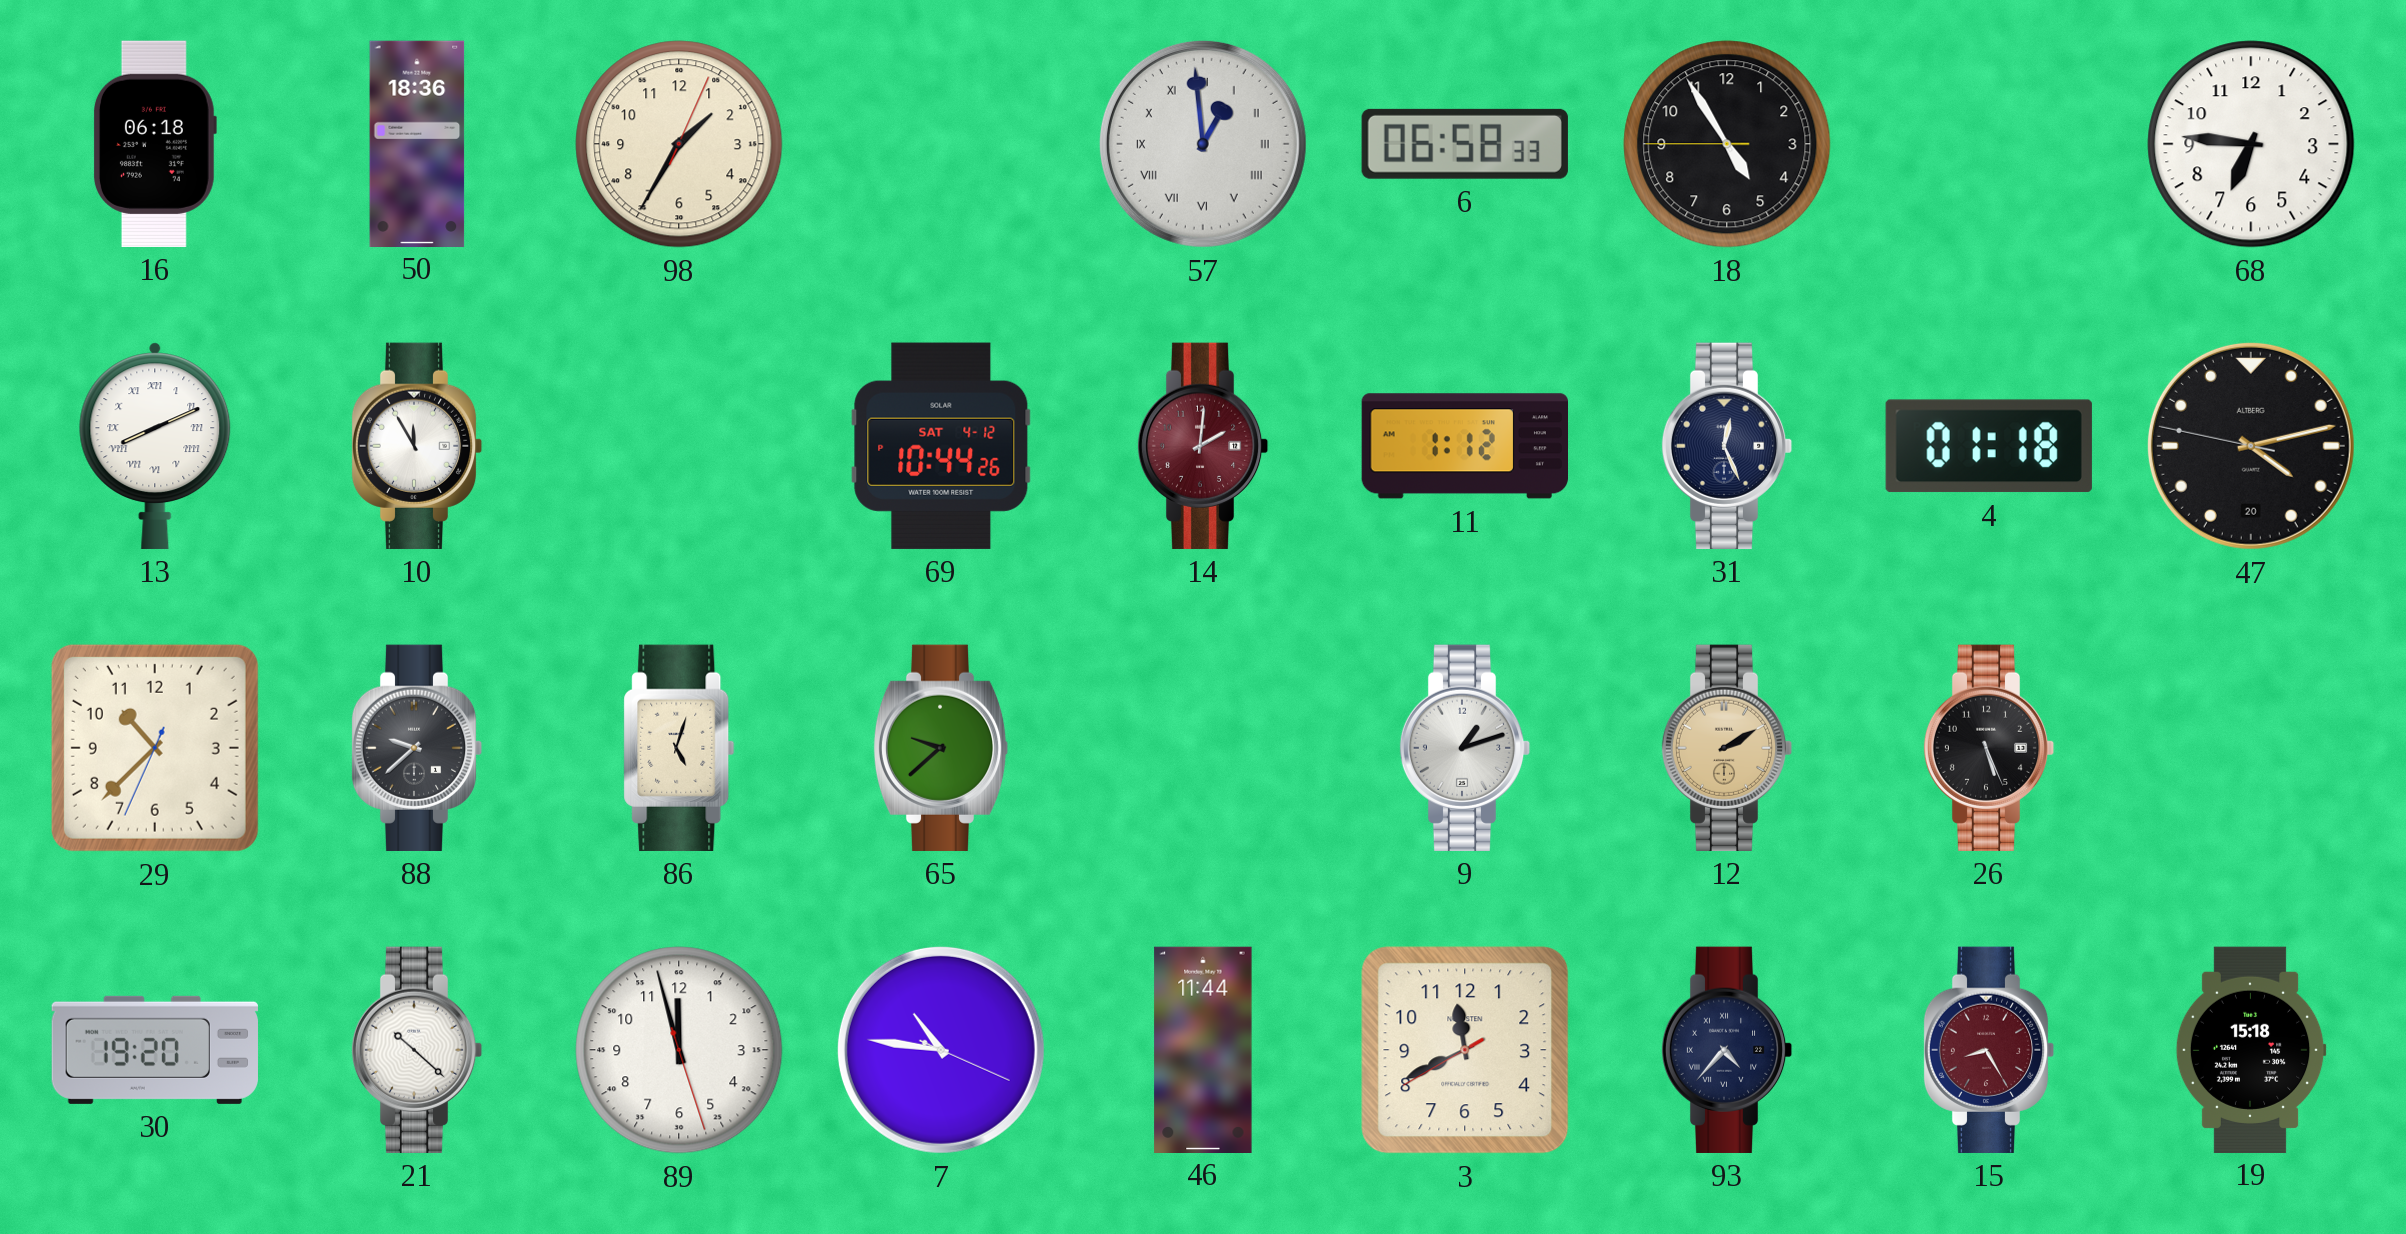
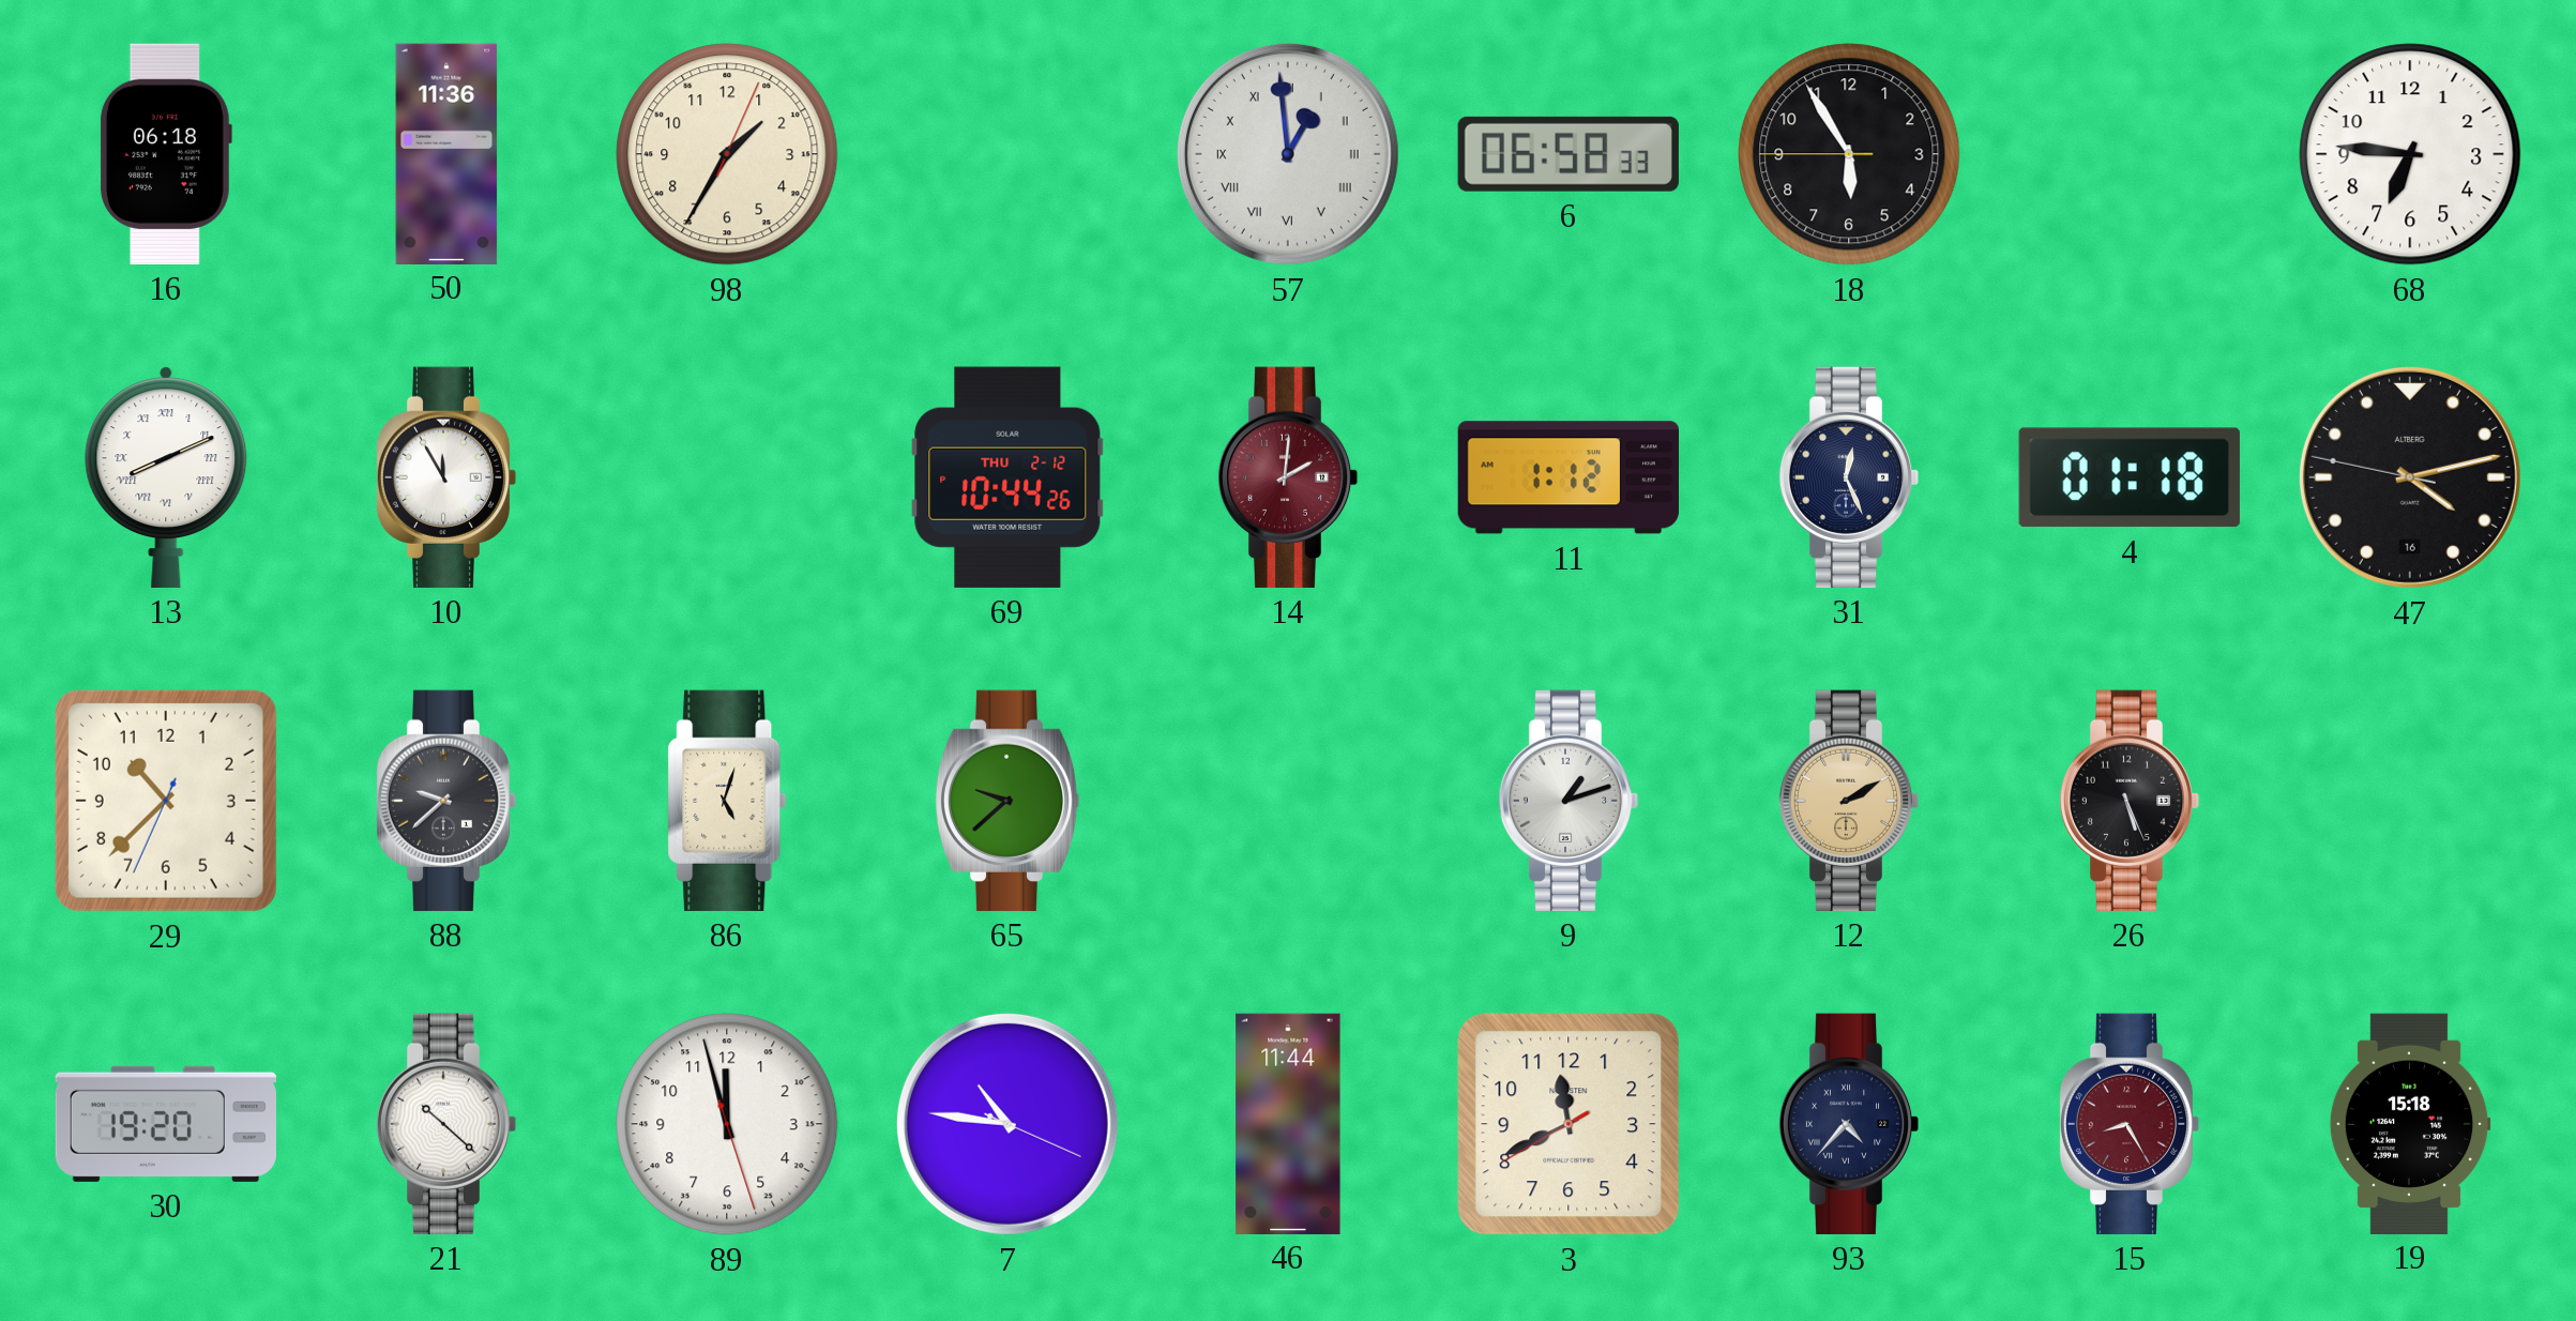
50: 18:36 -> 11:36
18: 4:54 -> 5:54
69 date: SAT 4-12 -> THU 2-12
47 date: 20 -> 16
